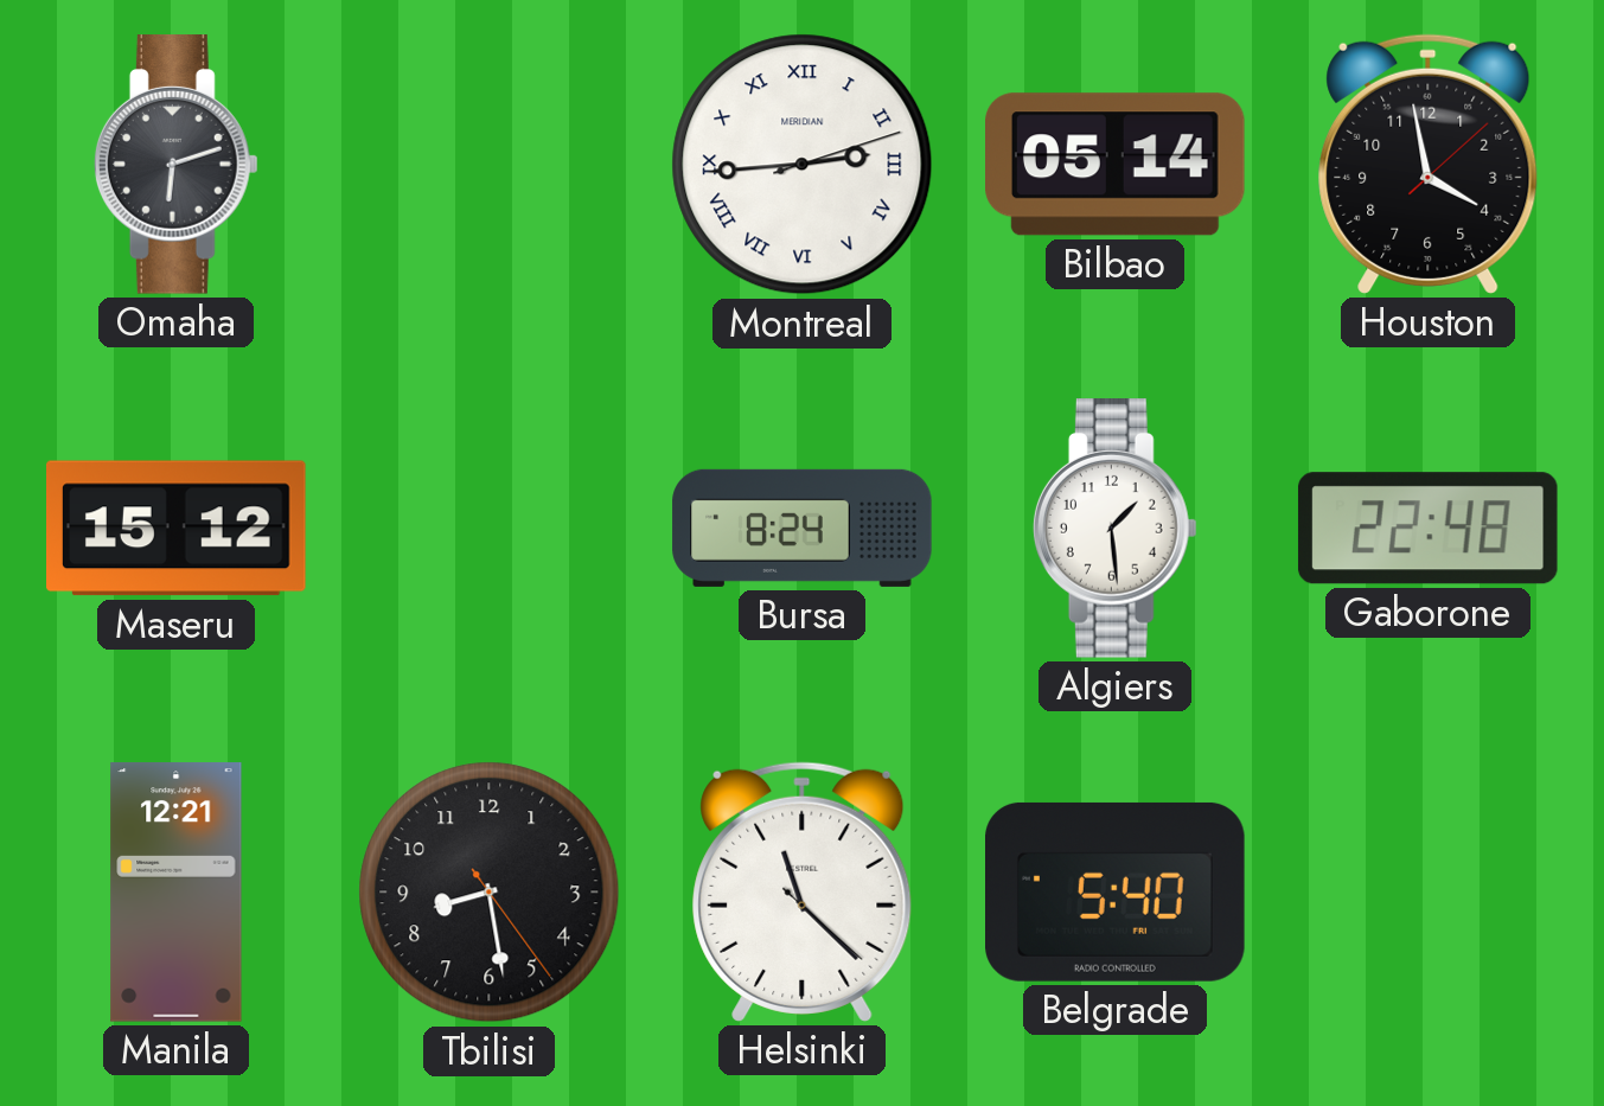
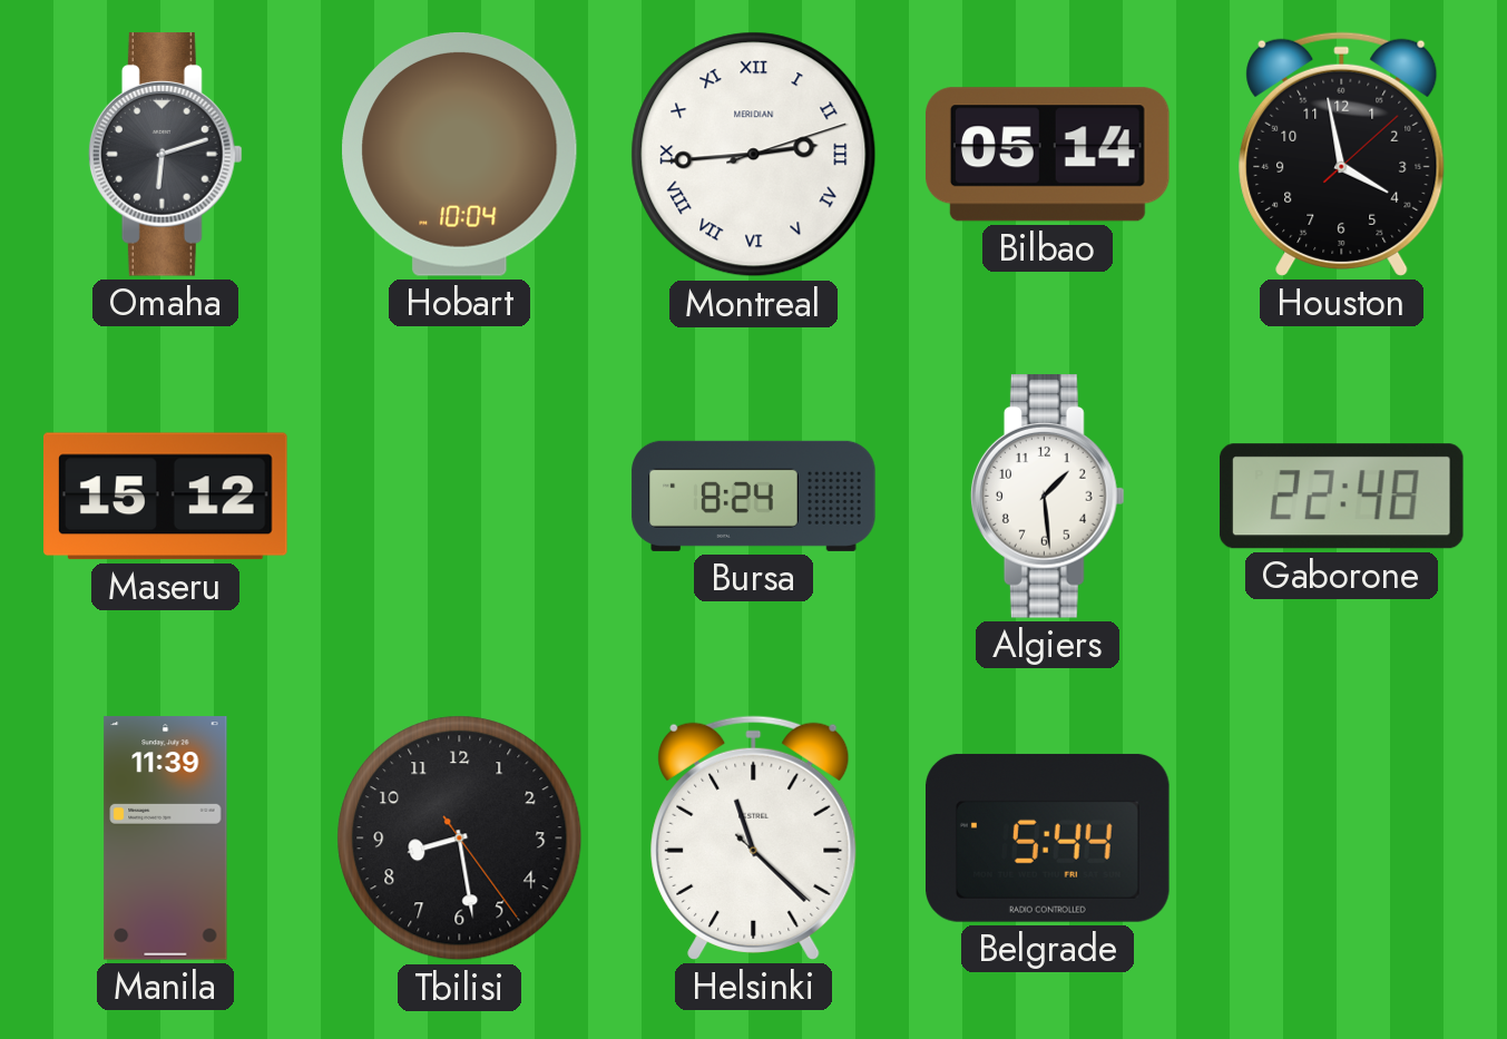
Hobart: none -> 10:04
Manila: 12:21 -> 11:39
Belgrade: 5:40 -> 5:44
